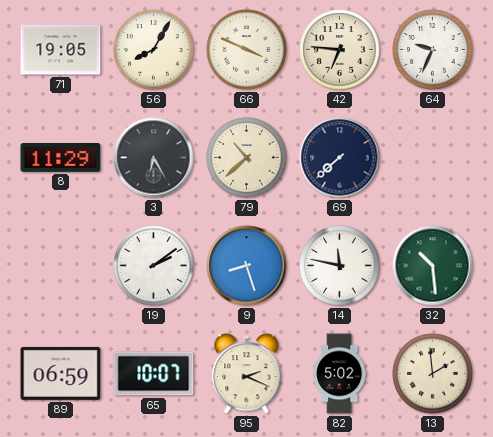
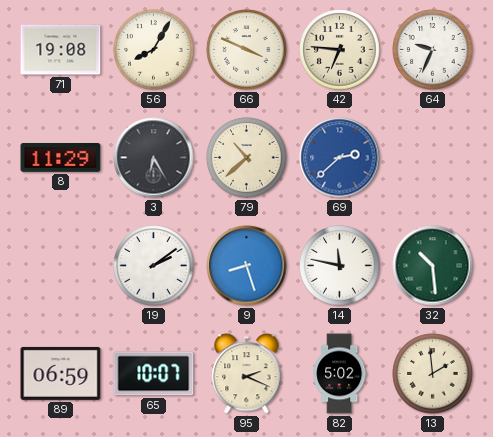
71: 19:05 -> 19:08
69: 7:38 -> 2:38
69 dial: navy -> blue
